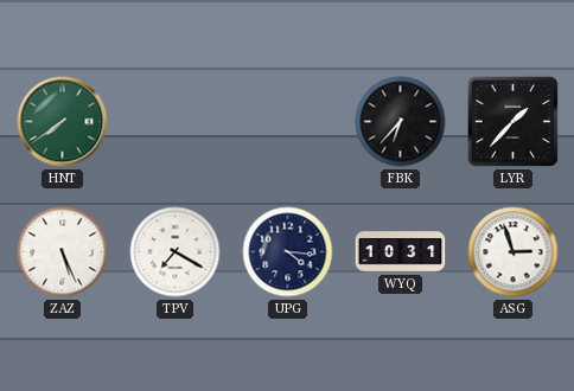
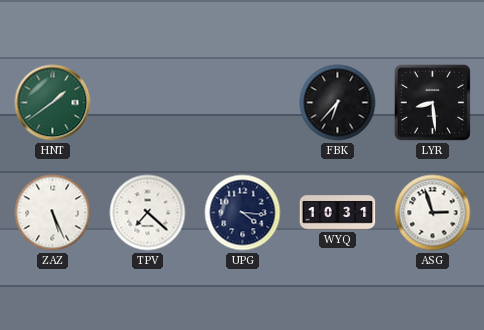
HNT: 7:39 -> 1:39
LYR: 1:37 -> 8:29
TPV: 7:20 -> 7:22
